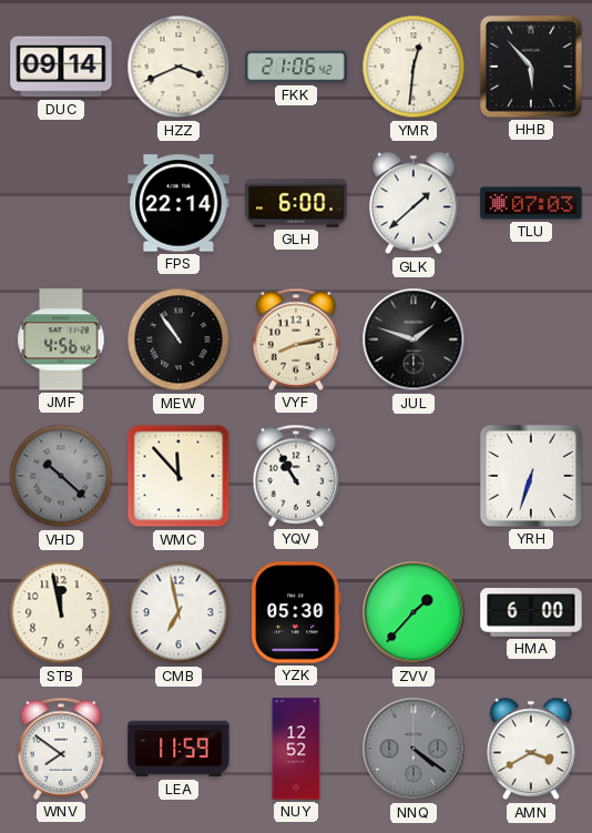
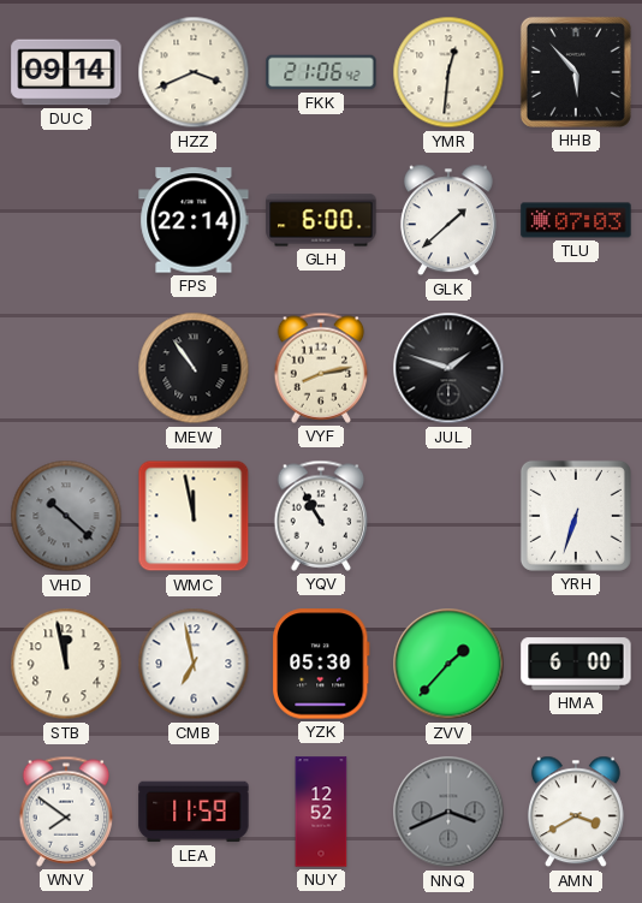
JMF: 4:56 -> none
WMC: 11:53 -> 11:58
NNQ: 4:21 -> 3:41
